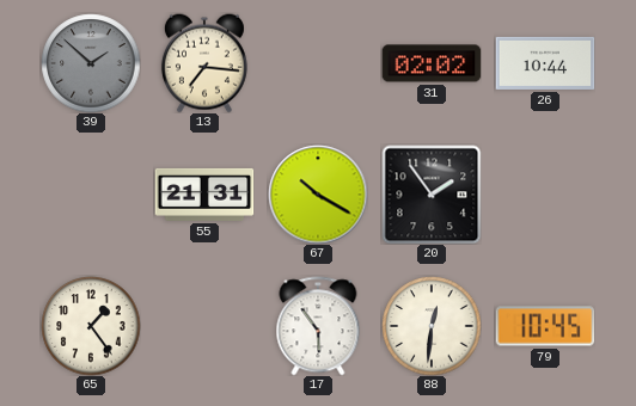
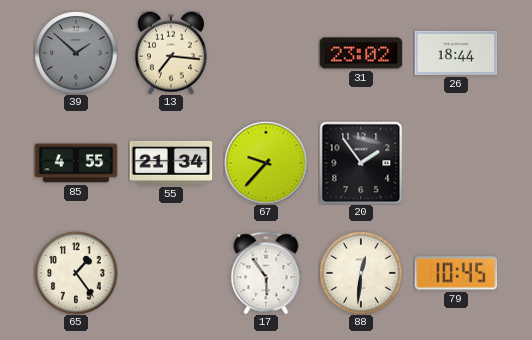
31: 02:02 -> 23:02
26: 10:44 -> 18:44
85: none -> 4:55
55: 21:31 -> 21:34
67: 10:20 -> 9:37
